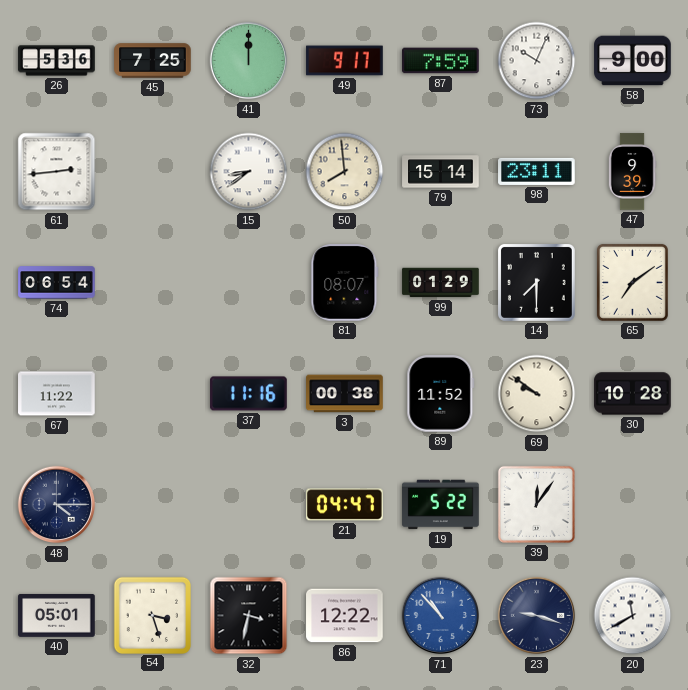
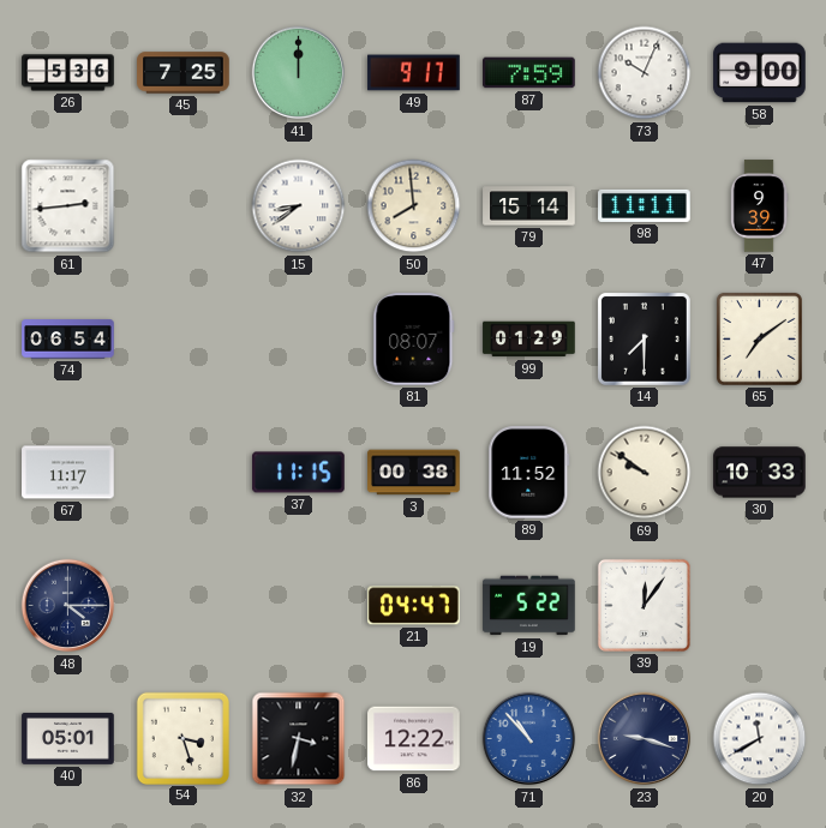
98: 23:11 -> 11:11
67: 11:22 -> 11:17
37: 11:16 -> 11:15
30: 10:28 -> 10:33
